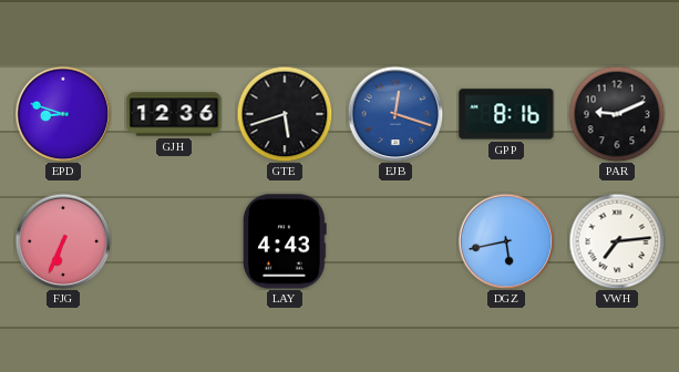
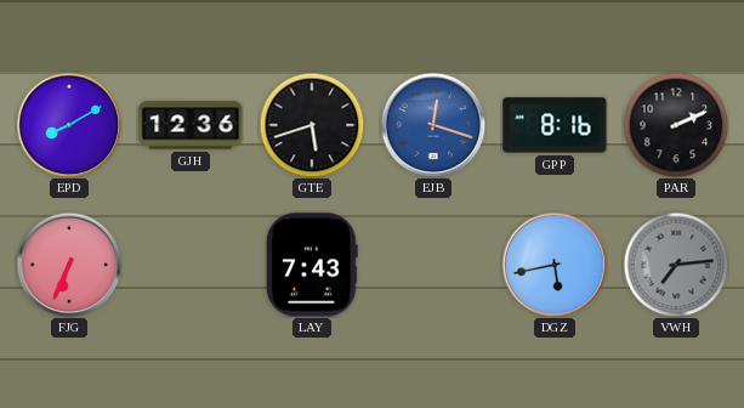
EPD: 8:48 -> 8:10
PAR: 9:11 -> 2:11
LAY: 4:43 -> 7:43
VWH dial: white -> grey
